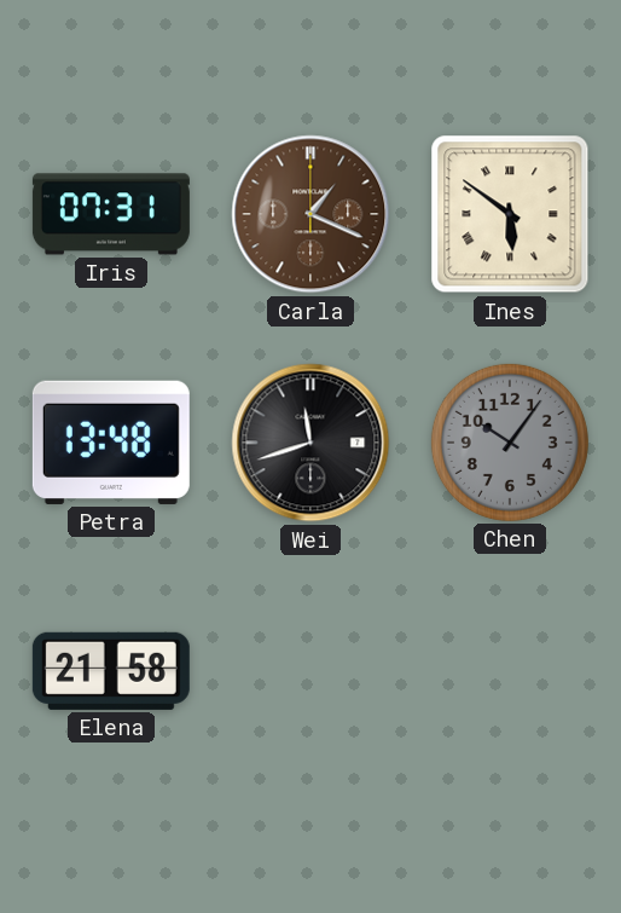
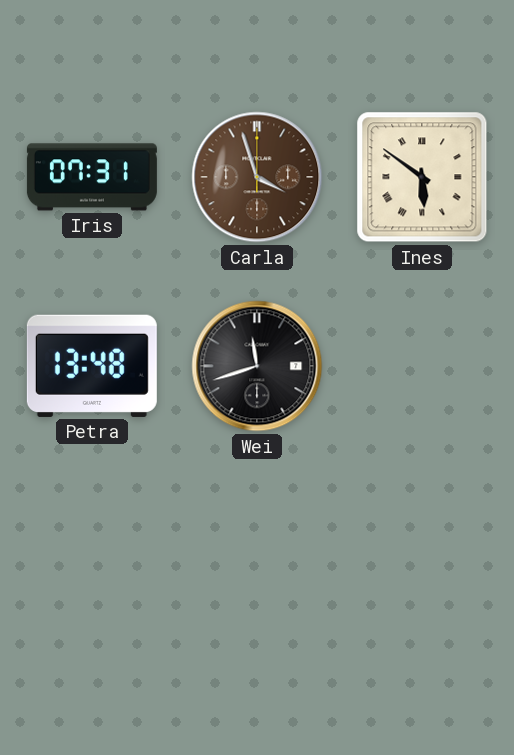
Carla: 1:19 -> 3:57
Chen: 10:06 -> none
Elena: 21:58 -> none
